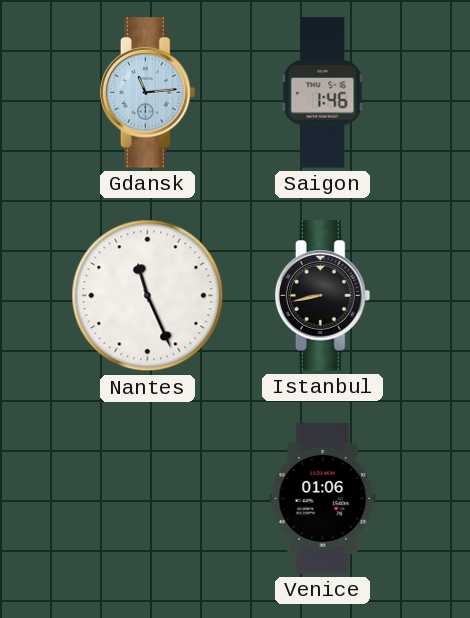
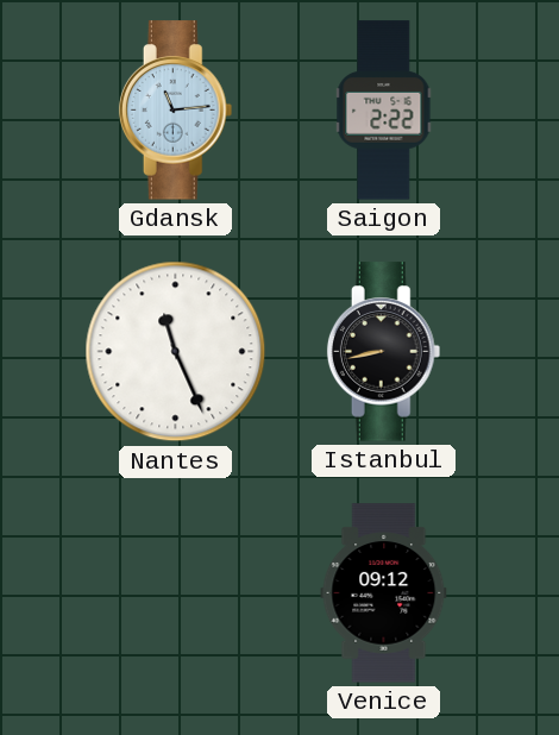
Saigon: 1:46 -> 2:22
Venice: 01:06 -> 09:12
